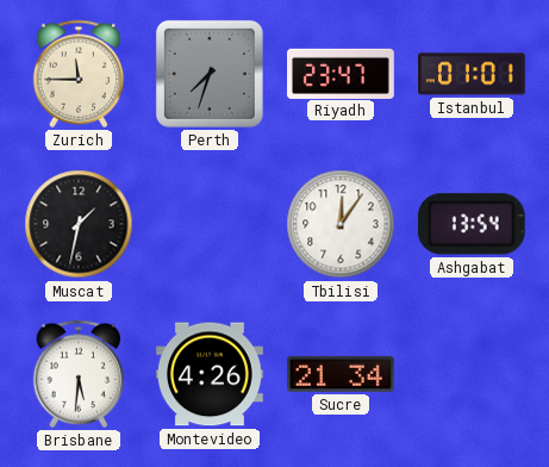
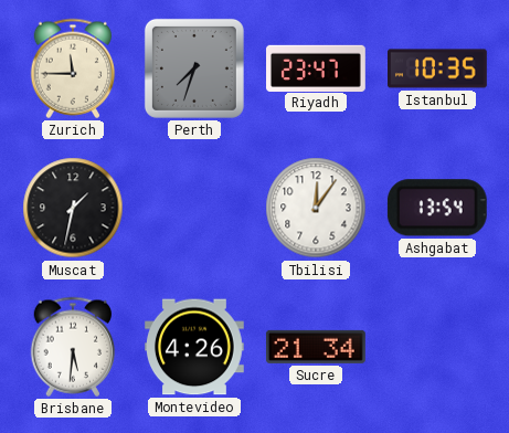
Istanbul: 01:01 -> 10:35
